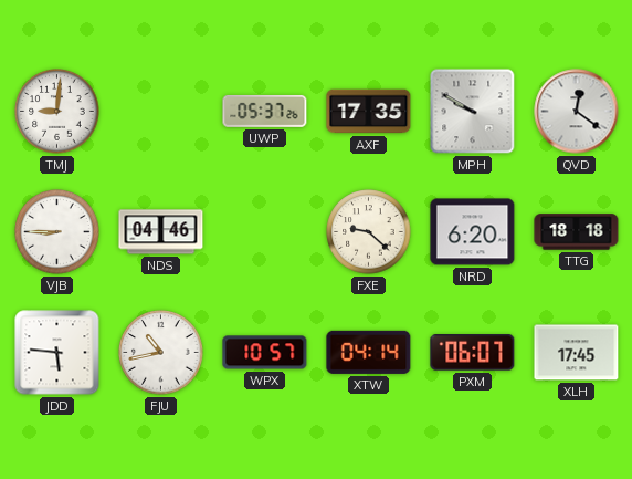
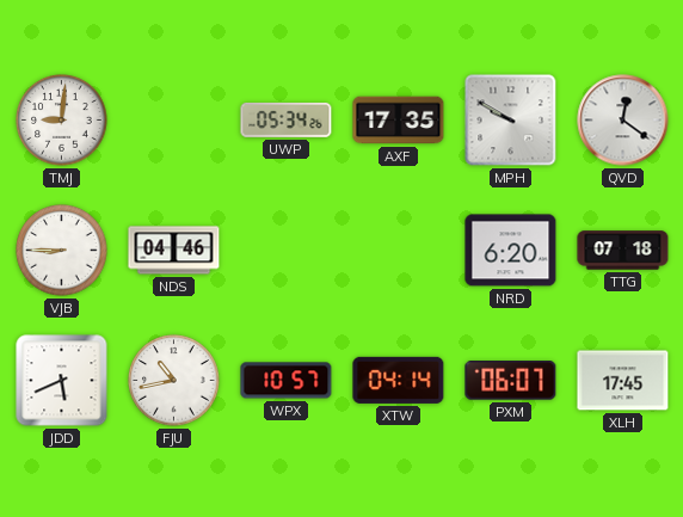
UWP: 05:37 -> 05:34
FXE: 9:22 -> none
TTG: 18:18 -> 07:18
JDD: 5:46 -> 5:41
